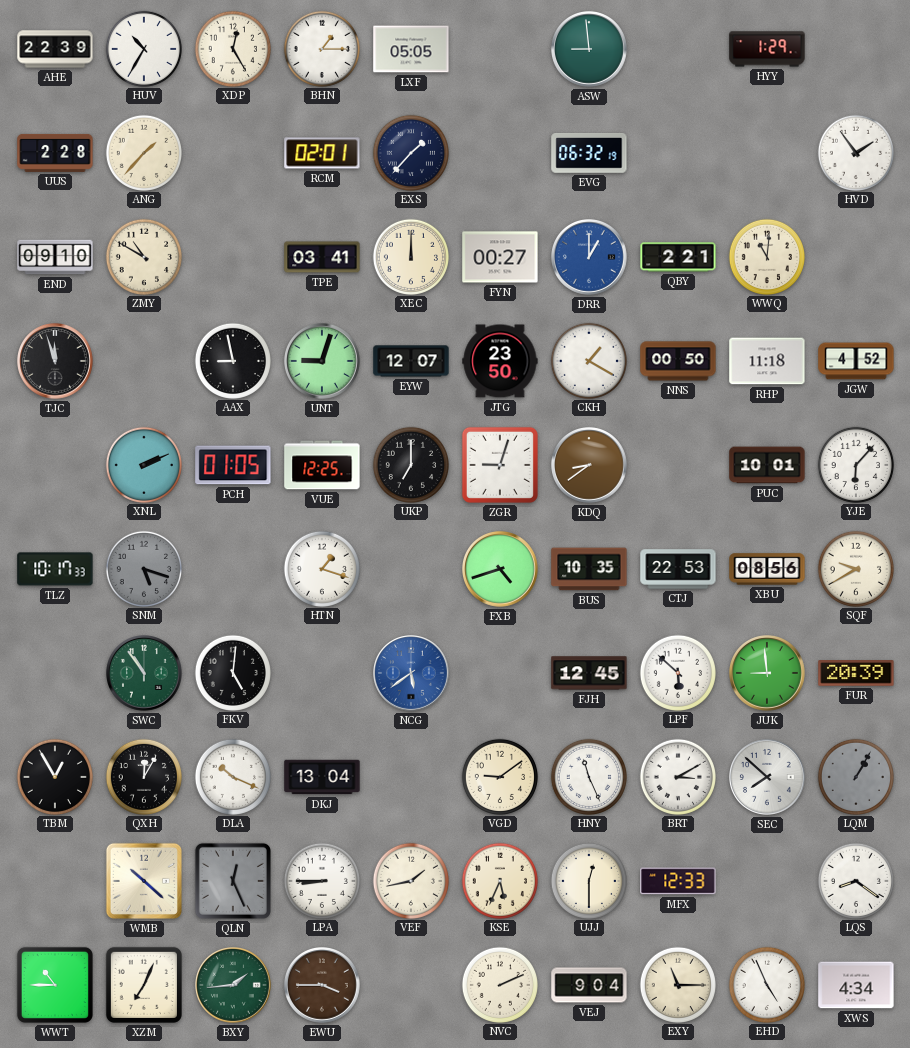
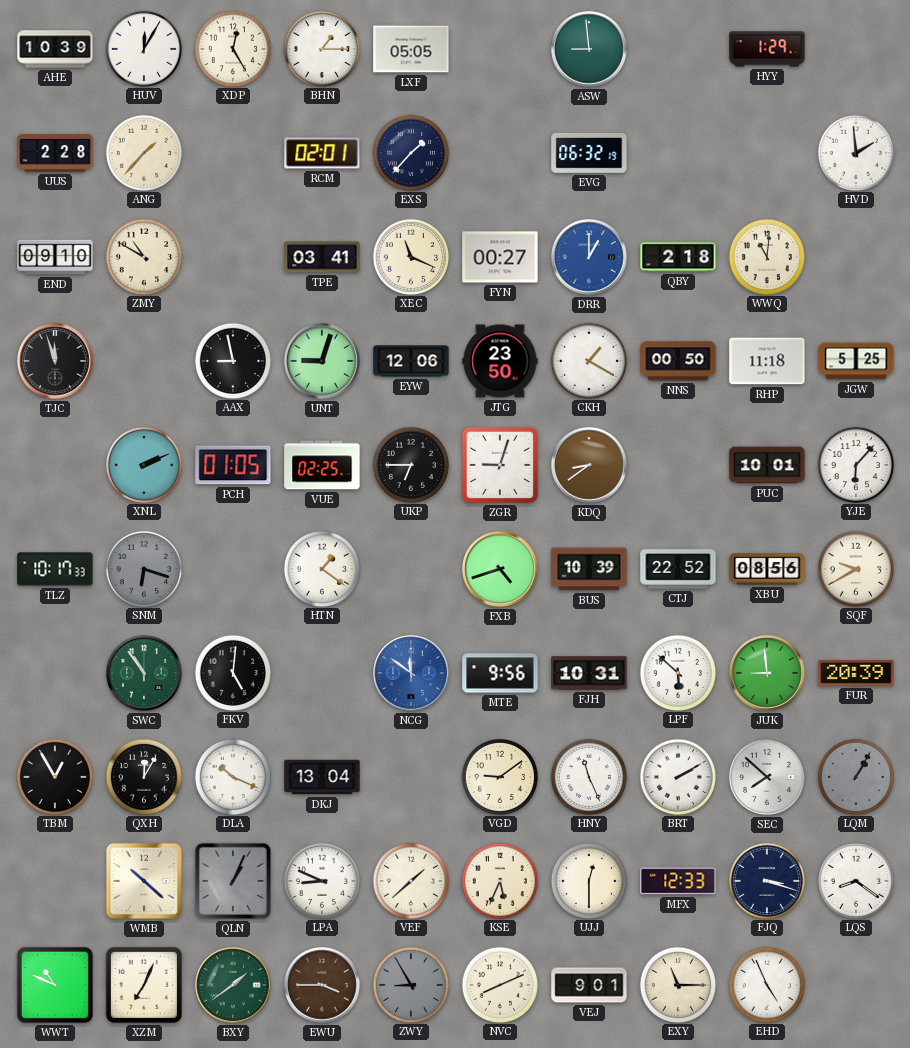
AHE: 22:39 -> 10:39
HUV: 10:35 -> 12:05
HVD: 1:54 -> 1:59
XEC: 12:00 -> 11:19
QBY: 2:21 -> 2:18
EYW: 12:07 -> 12:06
JGW: 4:52 -> 5:25
VUE: 12:25 -> 02:25
UKP: 7:00 -> 6:45
SNM: 5:18 -> 6:18
HTN: 1:18 -> 1:21
BUS: 10:35 -> 10:39
CTJ: 22:53 -> 22:52
NCG: 5:39 -> 11:51
MTE: none -> 9:56
FJH: 12:45 -> 10:31
BRT: 3:10 -> 2:10
QLN: 12:26 -> 1:04
LPA: 8:45 -> 8:49
VEF: 1:43 -> 1:38
FJQ: none -> 3:18
WWT: 10:45 -> 10:49
BXY: 1:44 -> 1:39
ZWY: none -> 8:55
NVC: 2:11 -> 8:11
VEJ: 9:04 -> 9:01
XWS: 4:34 -> none
